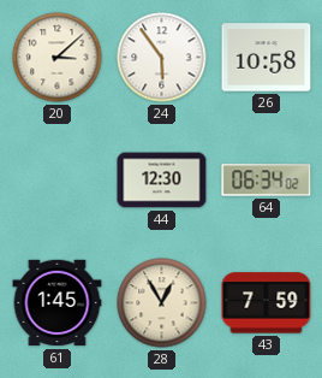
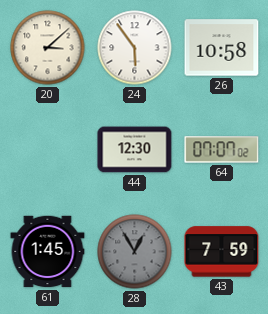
64: 06:34 -> 07:07
28 dial: cream -> grey
